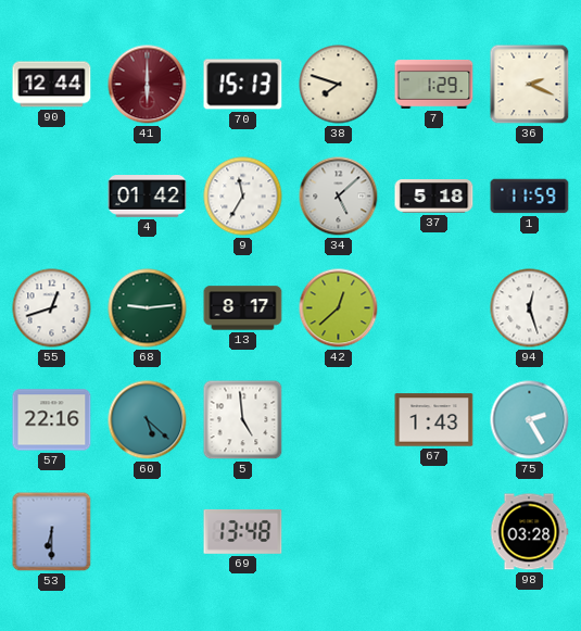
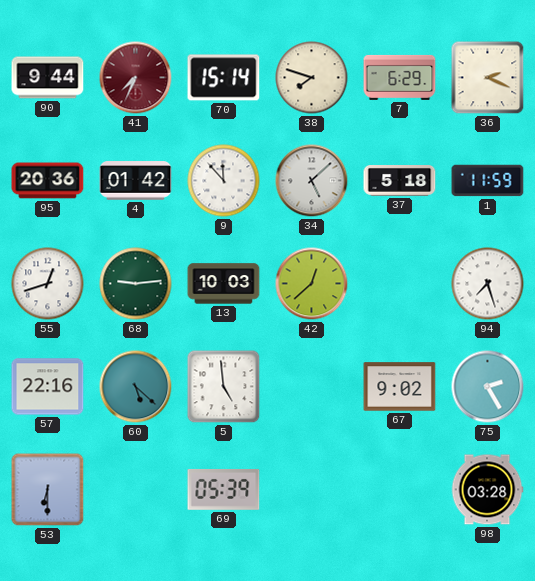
90: 12:44 -> 9:44
41: 6:00 -> 7:34
70: 15:13 -> 15:14
7: 1:29 -> 6:29
95: none -> 20:36
9: 11:35 -> 11:53
13: 8:17 -> 10:03
94: 12:27 -> 7:27
67: 1:43 -> 9:02
69: 13:48 -> 05:39
